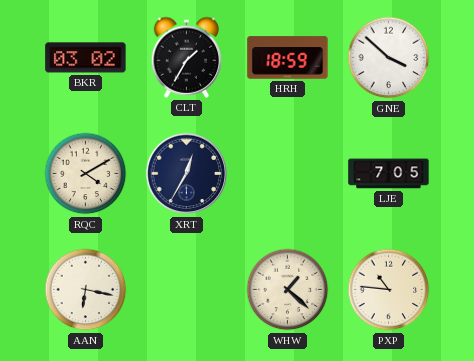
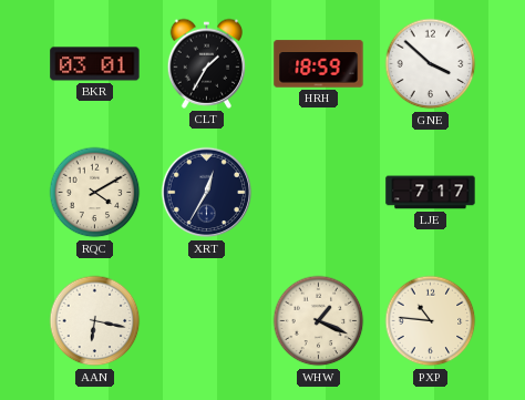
BKR: 03:02 -> 03:01
LJE: 7:05 -> 7:17
WHW: 1:22 -> 1:19
